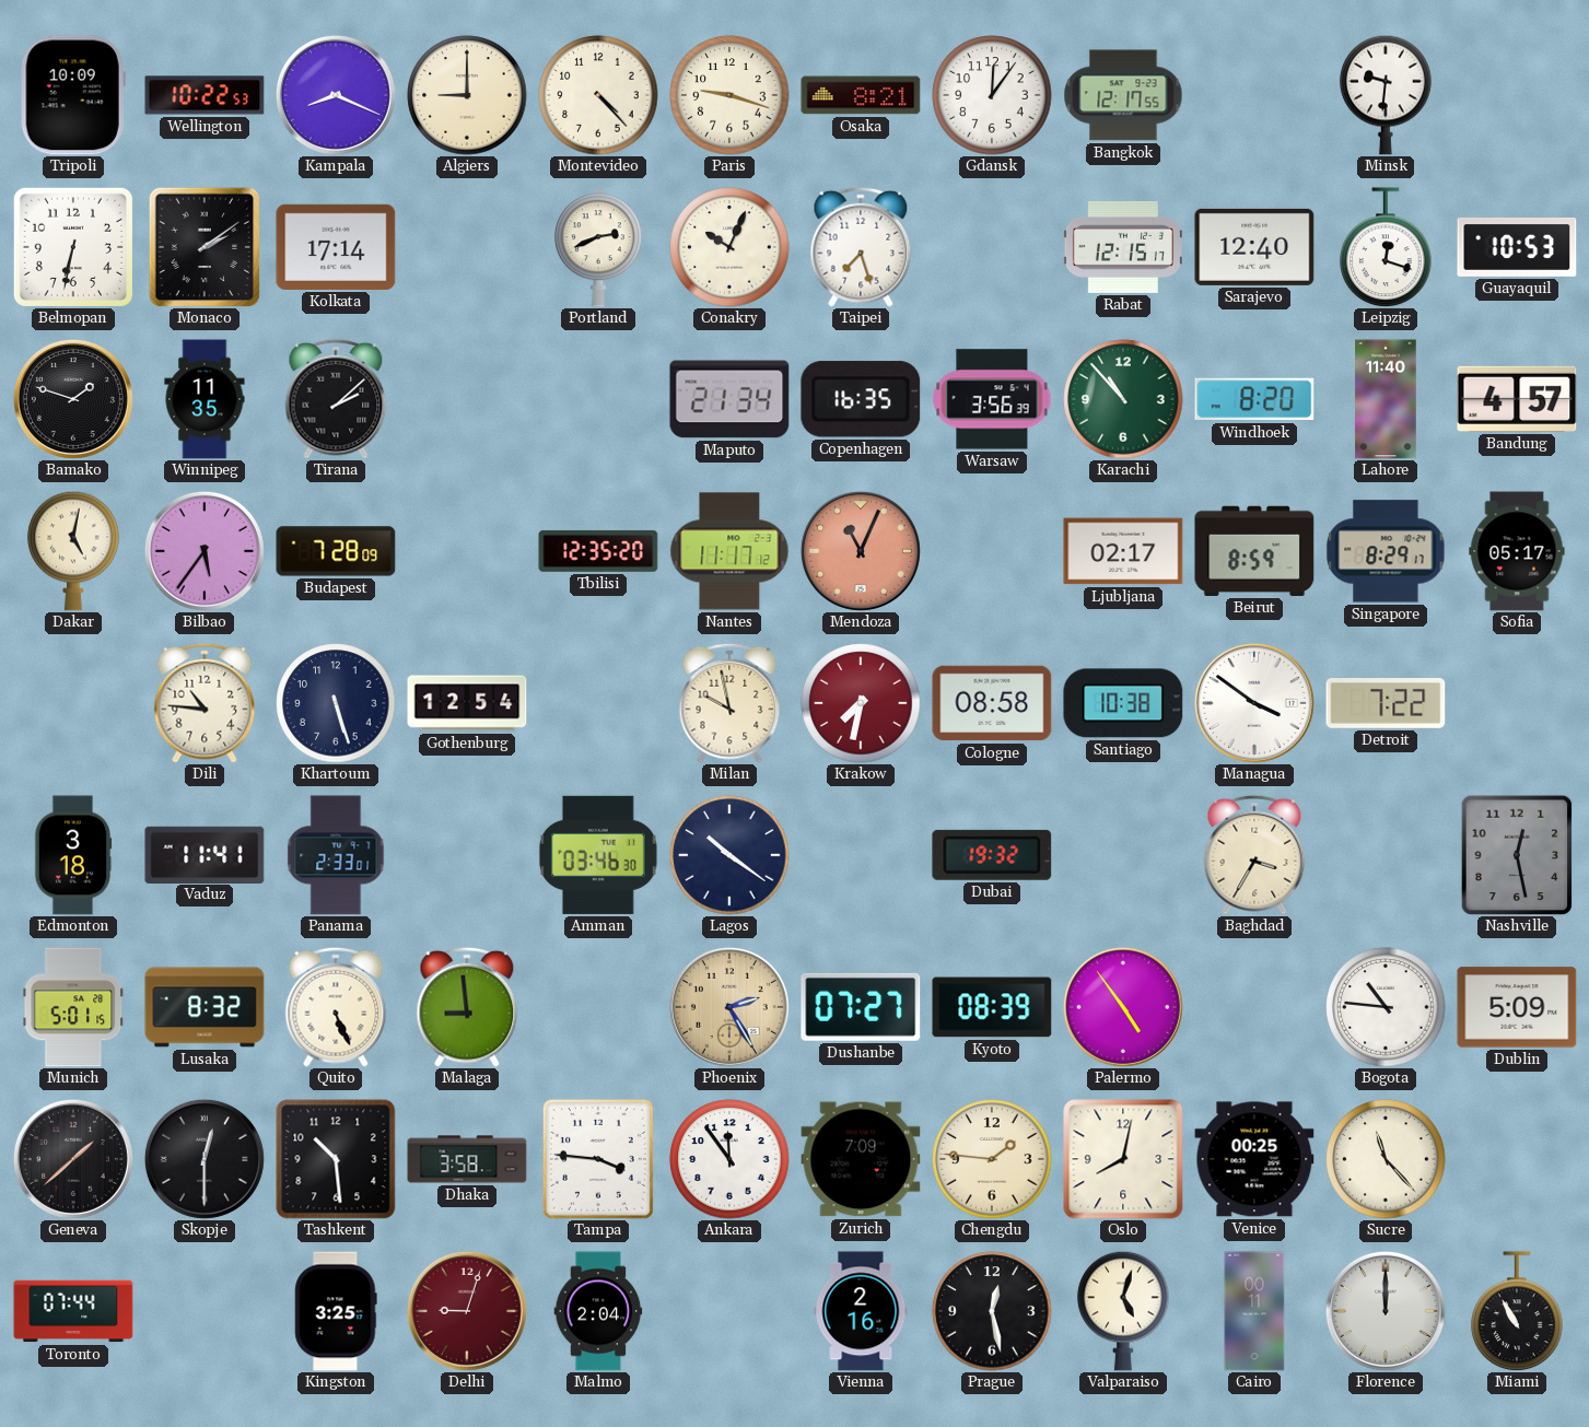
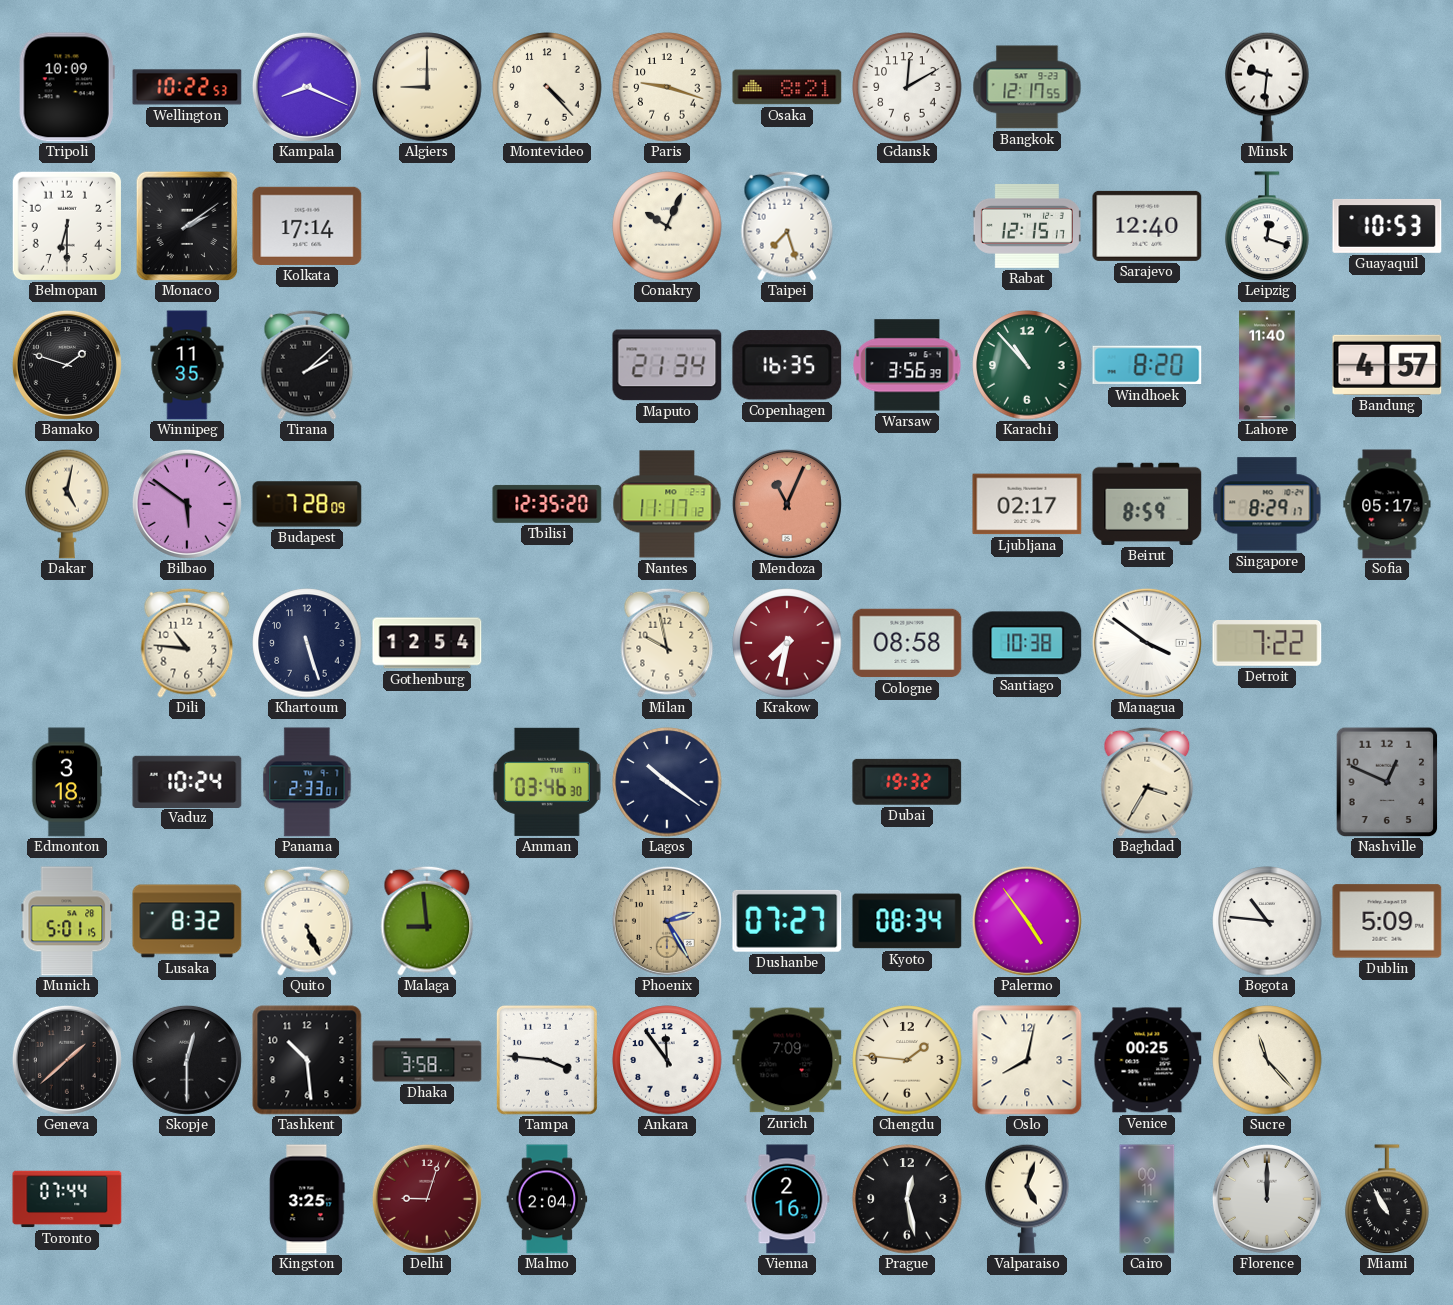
Gdansk: 12:06 -> 12:10
Belmopan: 6:32 -> 6:30
Portland: 2:41 -> none
Bilbao: 5:36 -> 5:51
Vaduz: 11:41 -> 10:24
Nashville: 12:28 -> 12:49
Kyoto: 08:39 -> 08:34
